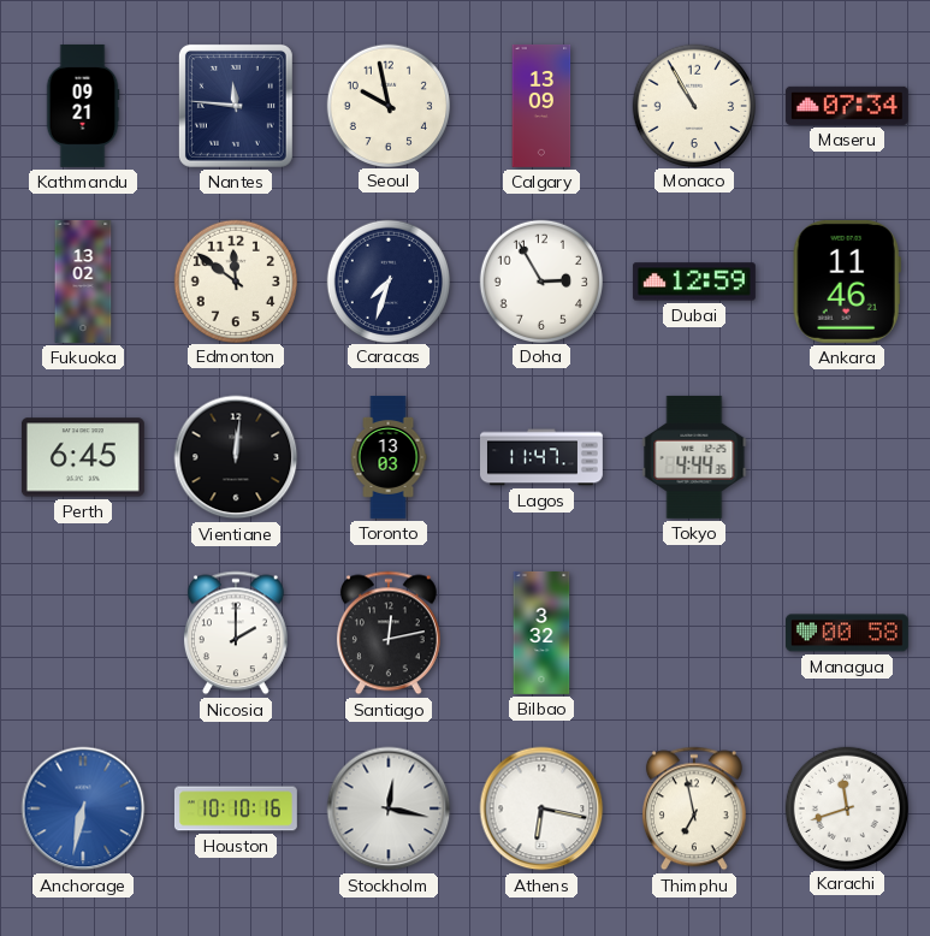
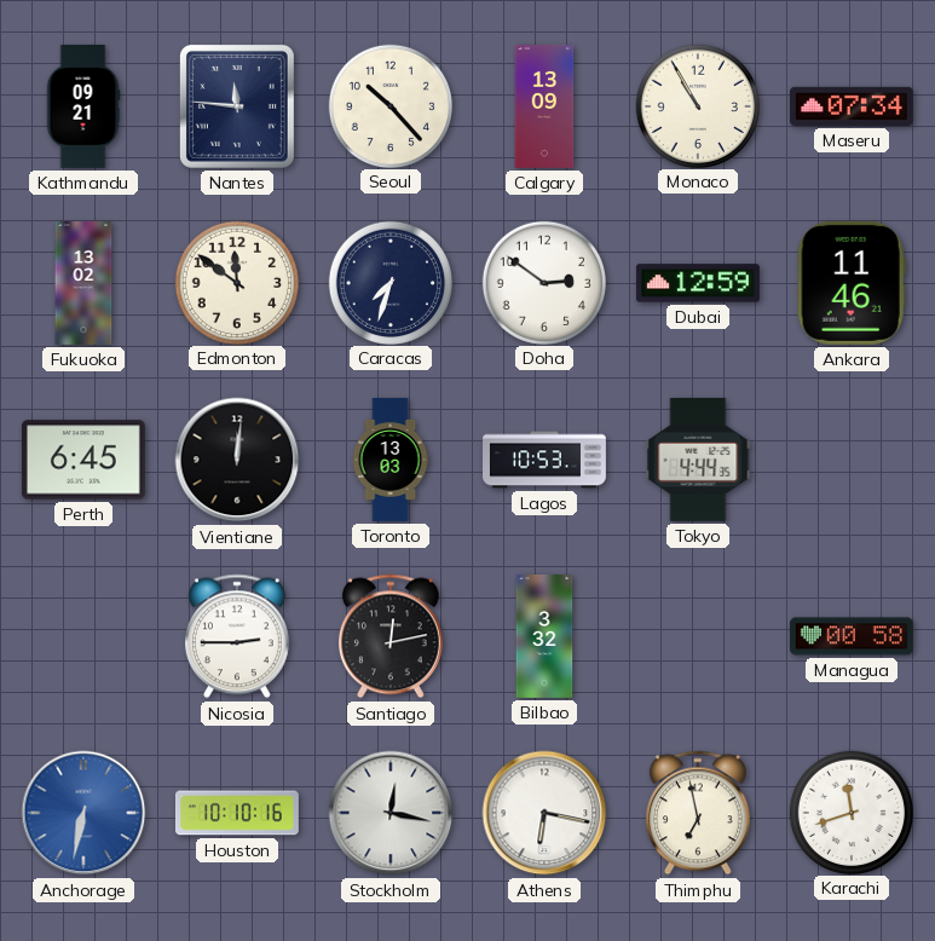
Seoul: 9:58 -> 10:23
Doha: 2:55 -> 2:51
Lagos: 11:47 -> 10:53
Nicosia: 2:00 -> 2:45
